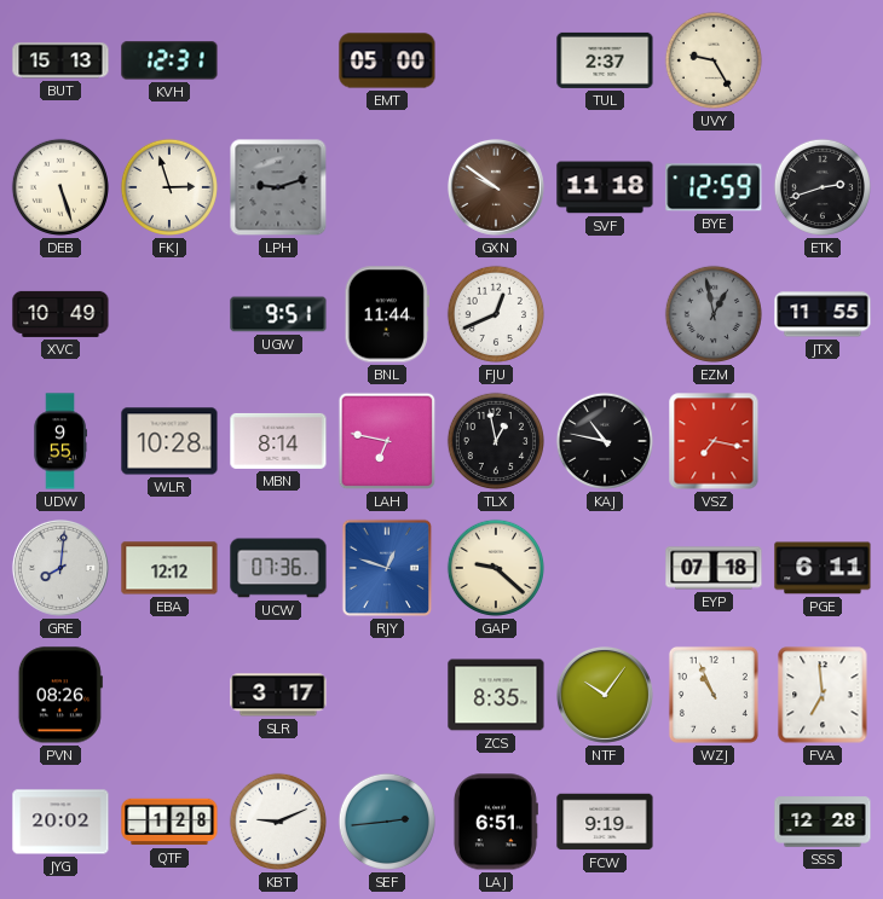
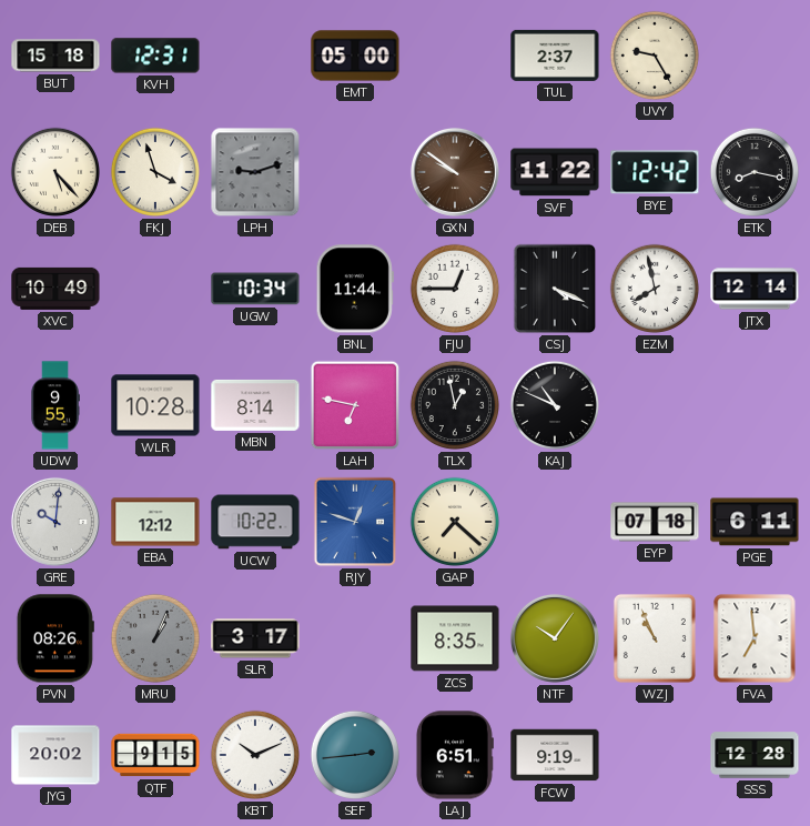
BUT: 15:13 -> 15:18
DEB: 5:27 -> 5:23
FKJ: 2:57 -> 3:57
SVF: 11:18 -> 11:22
BYE: 12:59 -> 12:42
ETK: 2:42 -> 8:17
UGW: 9:51 -> 10:34
FJU: 12:41 -> 12:45
CSJ: none -> 4:19
EZM: 12:58 -> 7:58
EZM dial: grey -> white
JTX: 11:55 -> 12:14
KAJ: 10:47 -> 10:49
VSZ: 7:17 -> none
GRE: 8:01 -> 10:01
UCW: 07:36 -> 10:22
GAP: 9:22 -> 7:22
MRU: none -> 1:04
QTF: 1:28 -> 9:15
KBT: 9:11 -> 10:11
